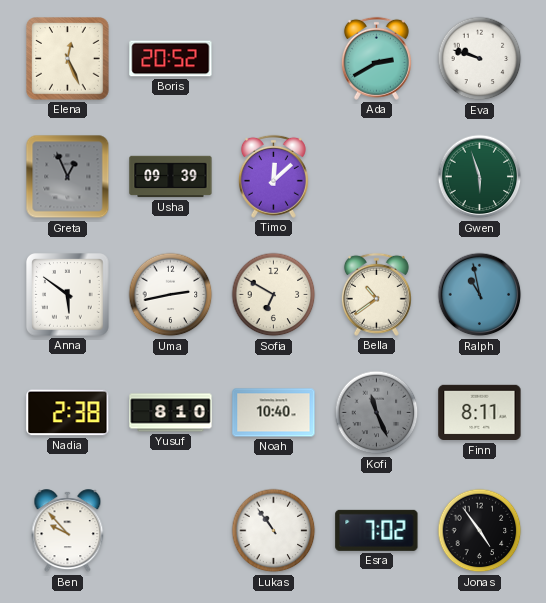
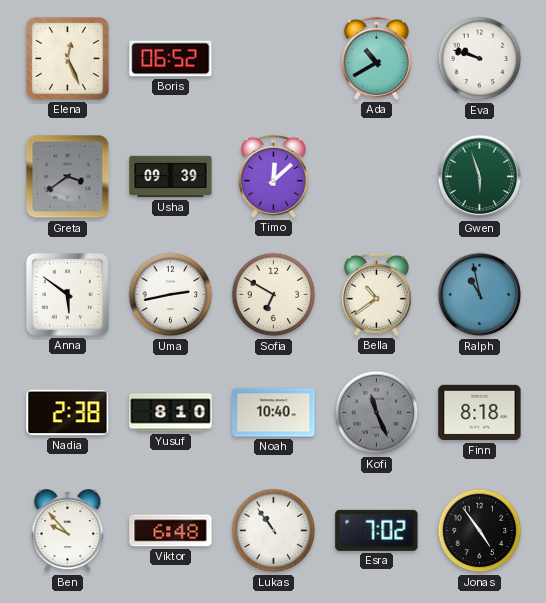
Boris: 20:52 -> 06:52
Ada: 2:40 -> 10:40
Greta: 12:56 -> 3:39
Finn: 8:11 -> 8:18
Viktor: none -> 6:48
